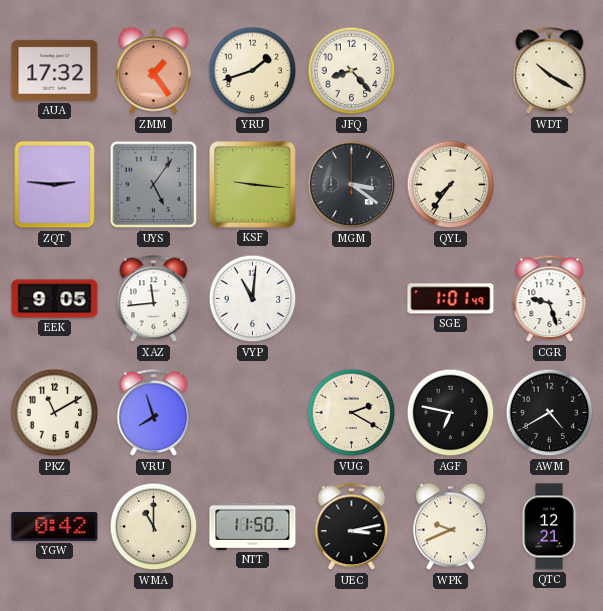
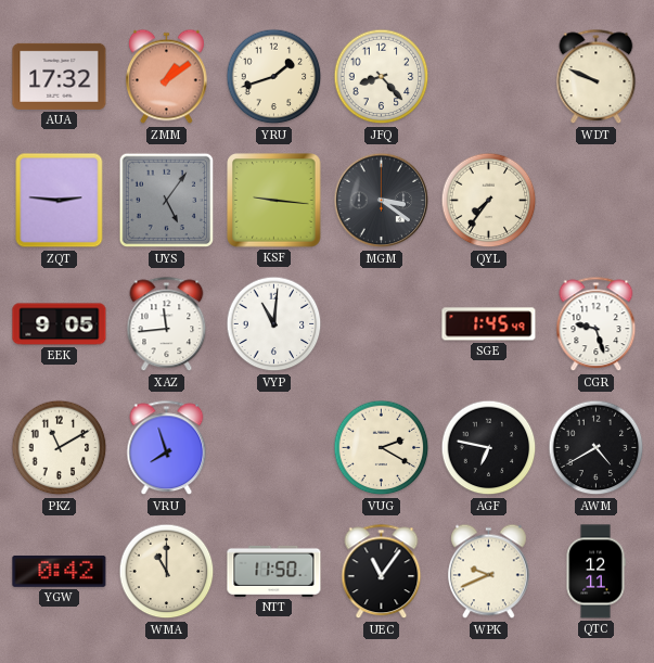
ZMM: 1:24 -> 1:09
WDT: 10:20 -> 9:49
SGE: 1:01 -> 1:45
UEC: 3:13 -> 11:06
QTC: 12:21 -> 12:11
